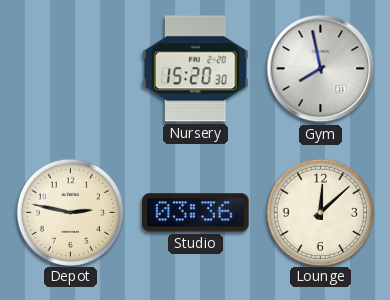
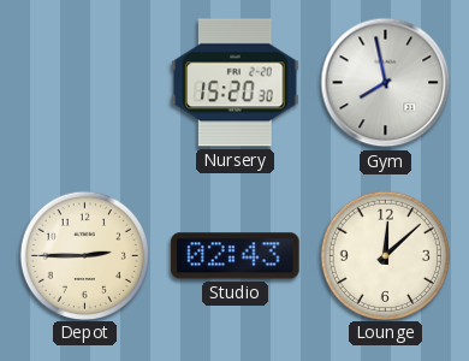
Depot: 2:47 -> 2:45
Studio: 03:36 -> 02:43
